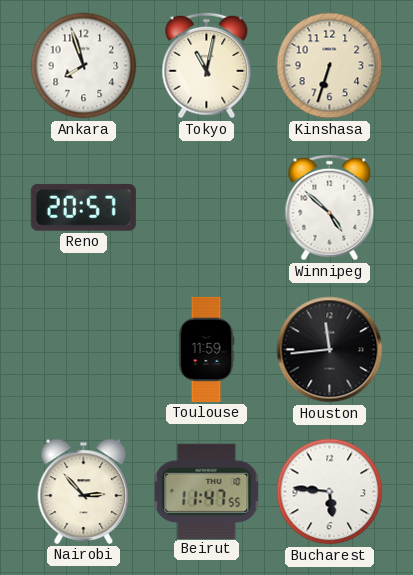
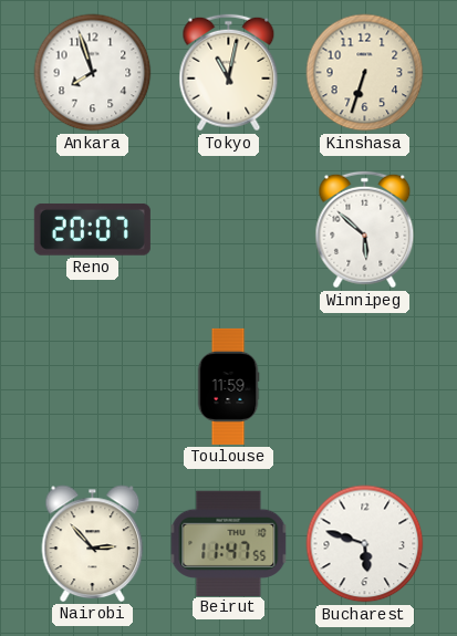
Reno: 20:57 -> 20:07
Winnipeg: 4:52 -> 5:52
Houston: 11:44 -> none
Bucharest: 5:46 -> 5:48
